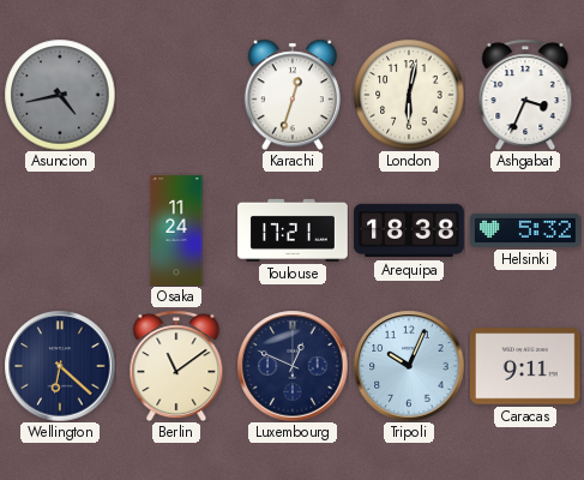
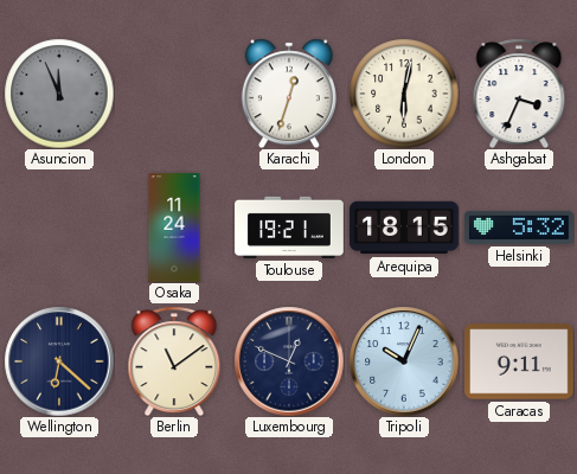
Asuncion: 4:43 -> 11:56
Toulouse: 17:21 -> 19:21
Arequipa: 18:38 -> 18:15
